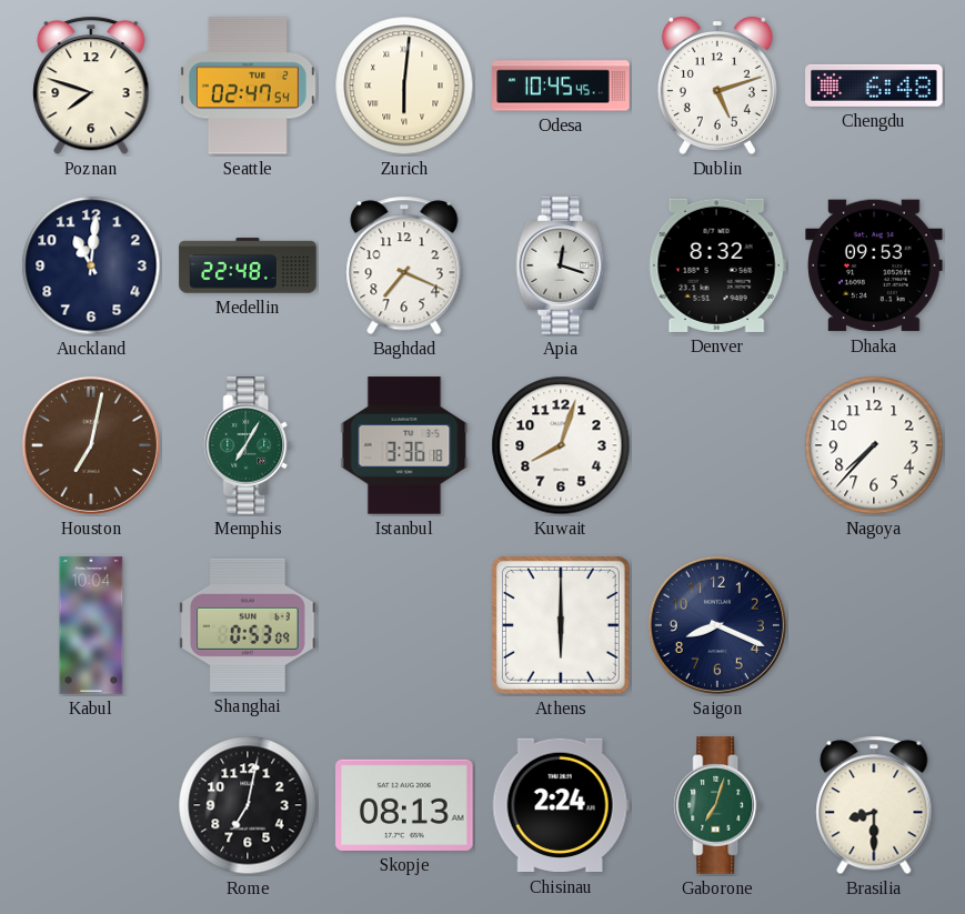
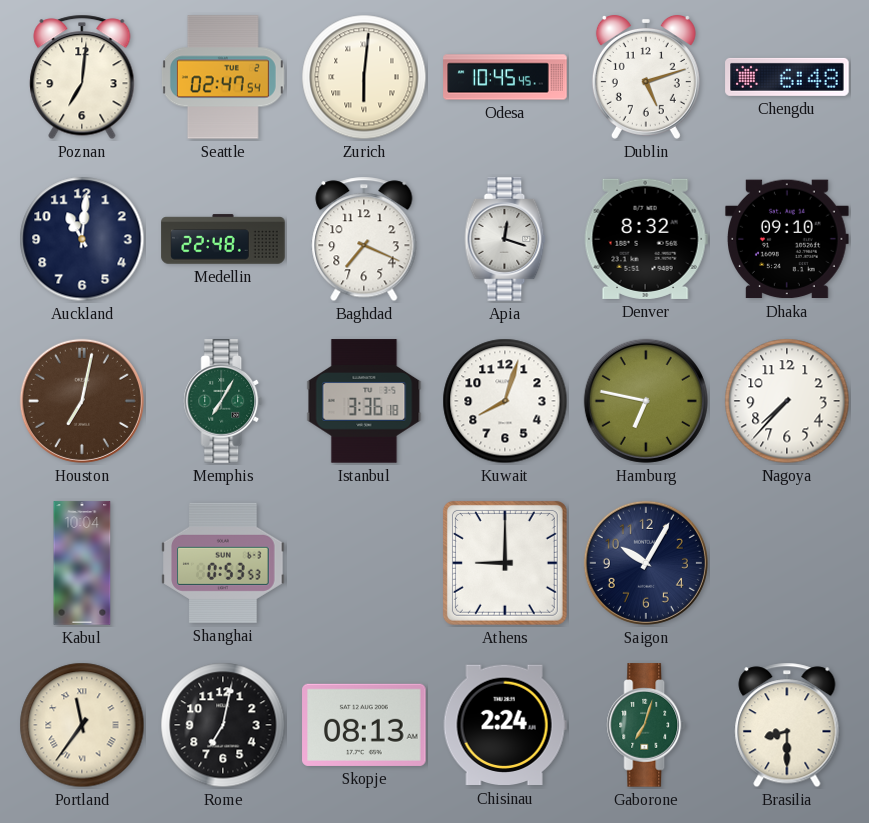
Poznan: 7:48 -> 7:01
Dhaka: 09:53 -> 09:10
Hamburg: none -> 6:47
Shanghai: 0:53:09 -> 0:53:53
Athens: 6:00 -> 9:00
Saigon: 8:19 -> 10:05
Portland: none -> 11:36
